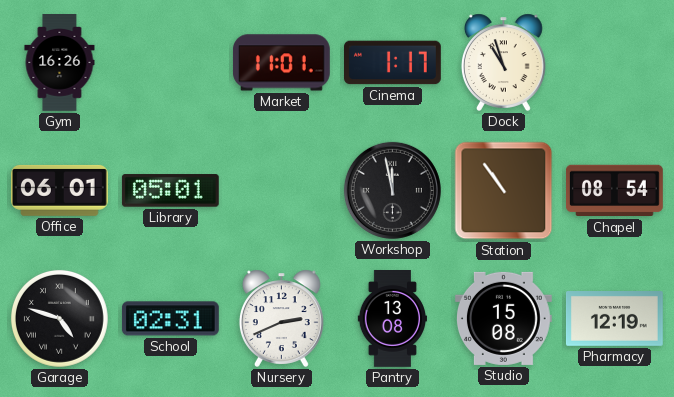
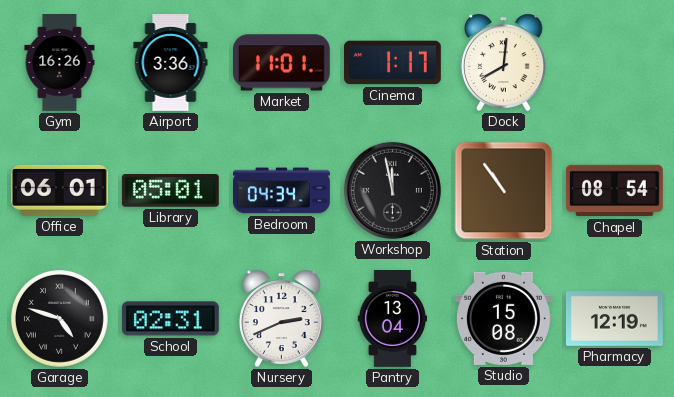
Airport: none -> 3:36
Dock: 10:57 -> 8:01
Bedroom: none -> 04:34
Pantry: 13:08 -> 13:04
